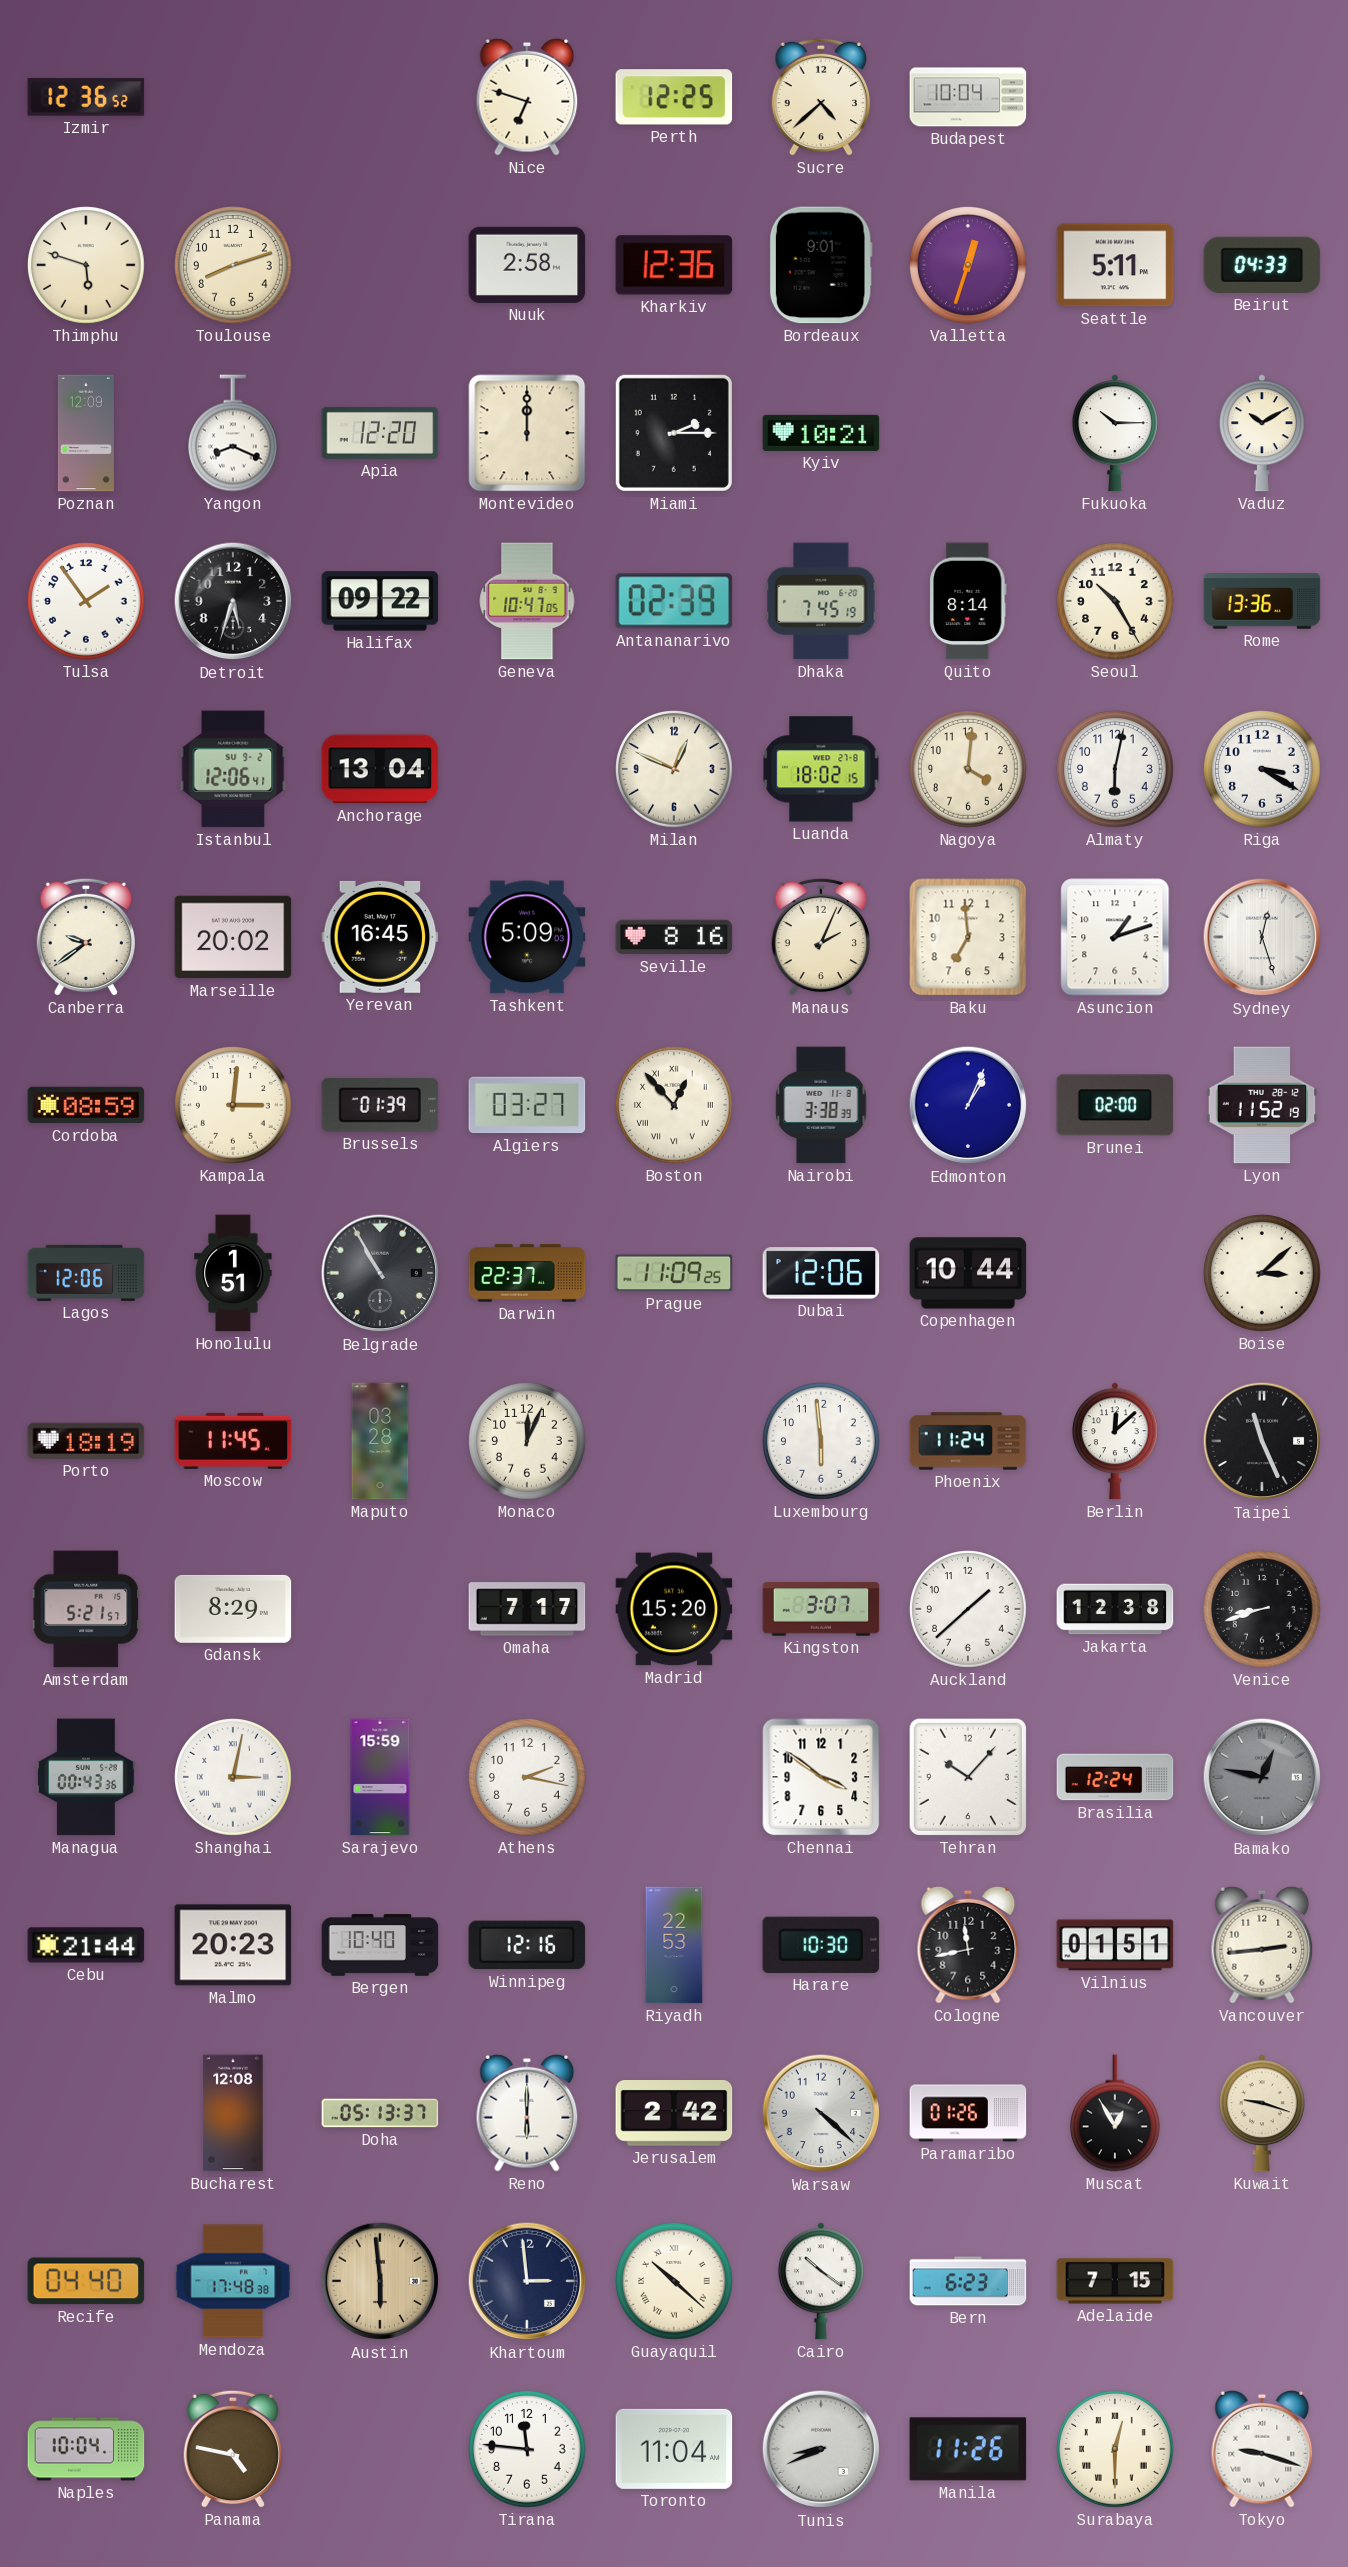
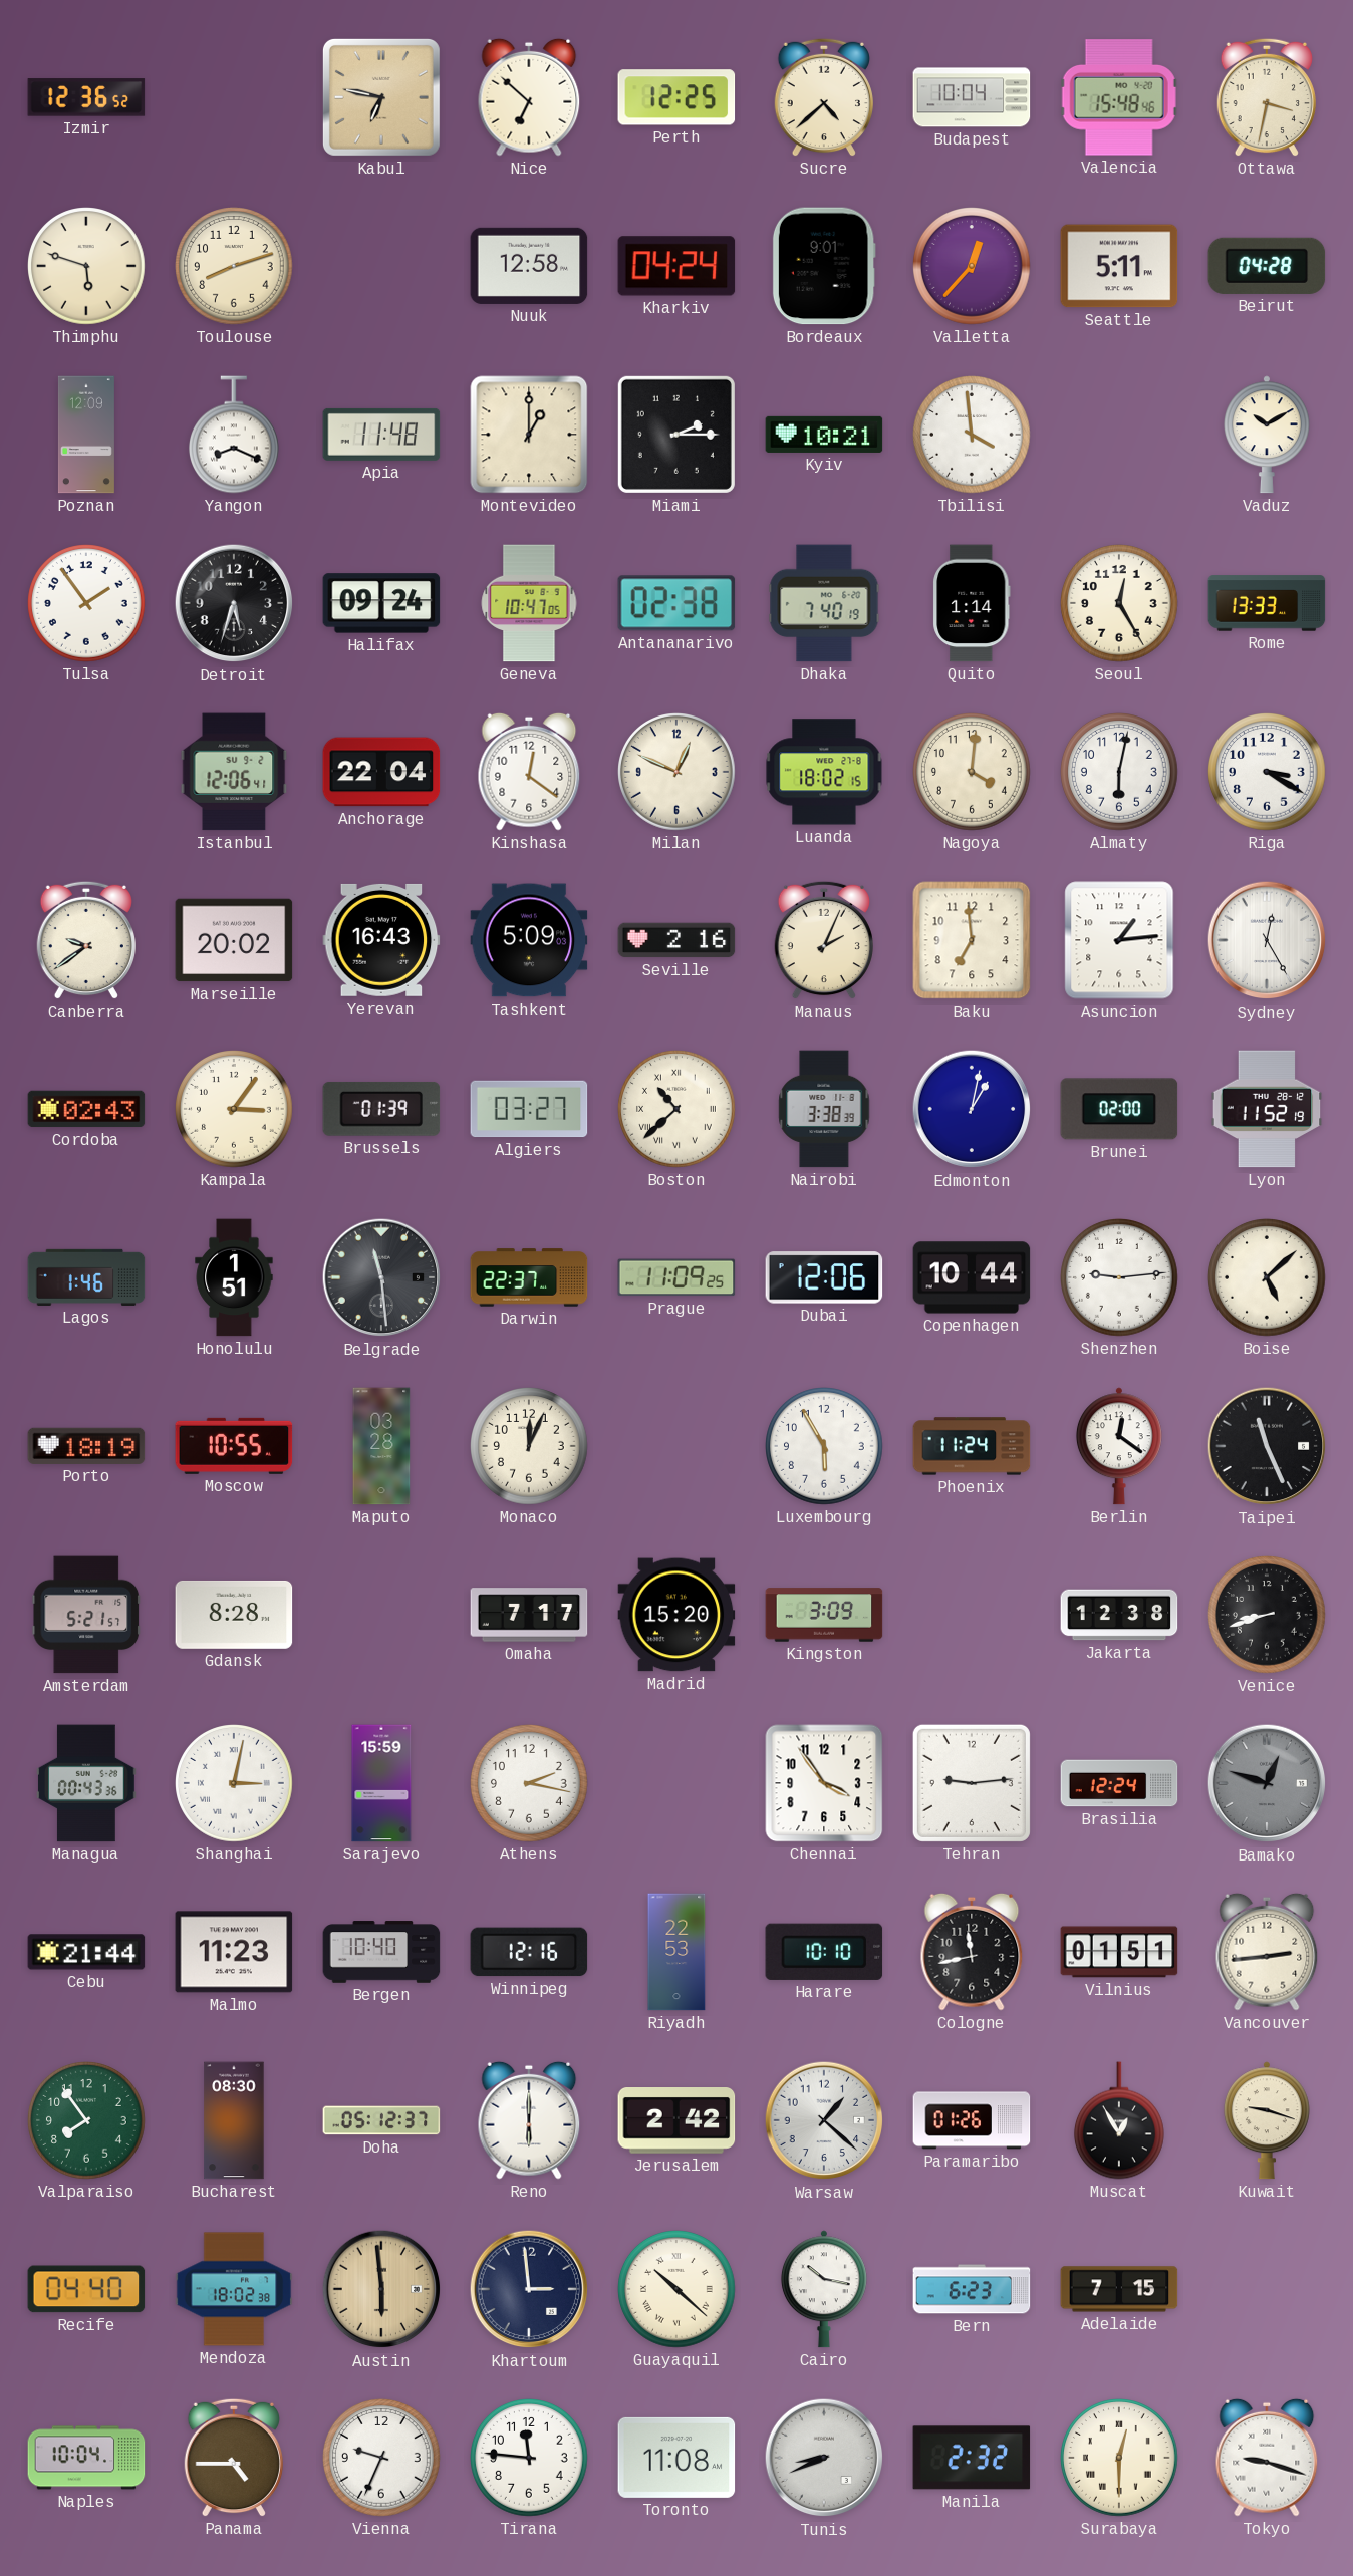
Kabul: none -> 6:47
Nice: 6:48 -> 6:52
Valencia: none -> 15:48
Ottawa: none -> 3:32
Nuuk: 2:58 -> 12:58
Kharkiv: 12:36 -> 04:24
Valletta: 12:33 -> 12:37
Beirut: 04:33 -> 04:28
Apia: 12:20 -> 11:48
Montevideo: 12:00 -> 1:00
Tbilisi: none -> 3:59
Fukuoka: 10:15 -> none
Halifax: 09:22 -> 09:24
Antananarivo: 02:39 -> 02:38
Dhaka: 7:45 -> 7:40
Quito: 8:14 -> 1:14
Seoul: 10:25 -> 12:25
Rome: 13:36 -> 13:33
Anchorage: 13:04 -> 22:04
Kinshasa: none -> 12:21
Yerevan: 16:45 -> 16:43
Seville: 8:16 -> 2:16
Asuncion: 1:12 -> 1:14
Sydney: 12:27 -> 12:25
Cordoba: 08:59 -> 02:43
Kampala: 3:01 -> 3:06
Boston: 12:53 -> 10:38
Edmonton: 1:04 -> 1:02
Lagos: 12:06 -> 1:46
Belgrade: 10:55 -> 11:29
Shenzhen: none -> 9:14
Boise: 3:08 -> 5:08
Moscow: 11:45 -> 10:55
Luxembourg: 5:59 -> 5:55
Berlin: 12:08 -> 12:21
Gdansk: 8:29 -> 8:28
Kingston: 3:07 -> 3:09
Auckland: 1:38 -> none
Chennai: 3:51 -> 3:54
Tehran: 10:07 -> 9:14
Bamako: 12:47 -> 12:48
Malmo: 20:23 -> 11:23
Harare: 10:30 -> 10:10
Valparaiso: none -> 7:54
Bucharest: 12:08 -> 08:30
Doha: 05:13 -> 05:12
Warsaw: 4:22 -> 1:22
Mendoza: 17:48 -> 18:02
Cairo: 10:21 -> 10:17
Panama: 4:47 -> 4:45
Vienna: none -> 9:34
Toronto: 11:04 -> 11:08
Manila: 11:26 -> 2:32
